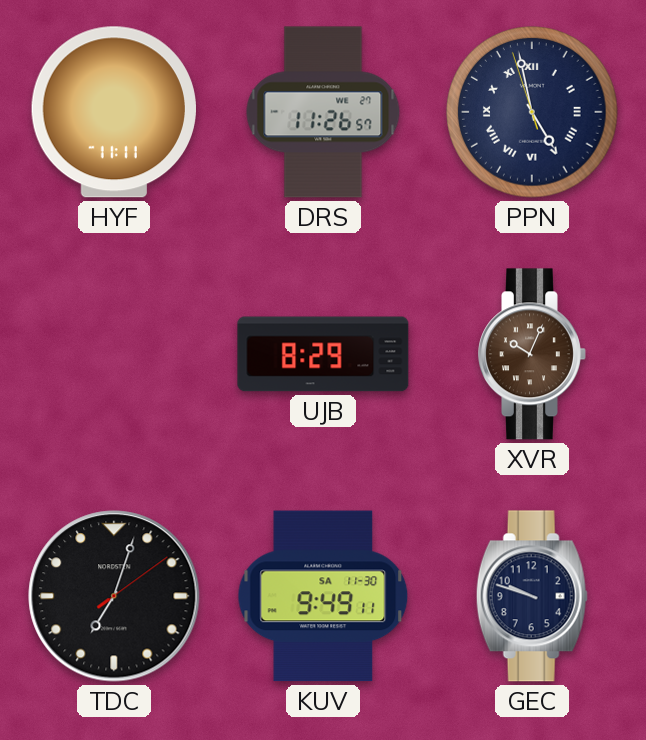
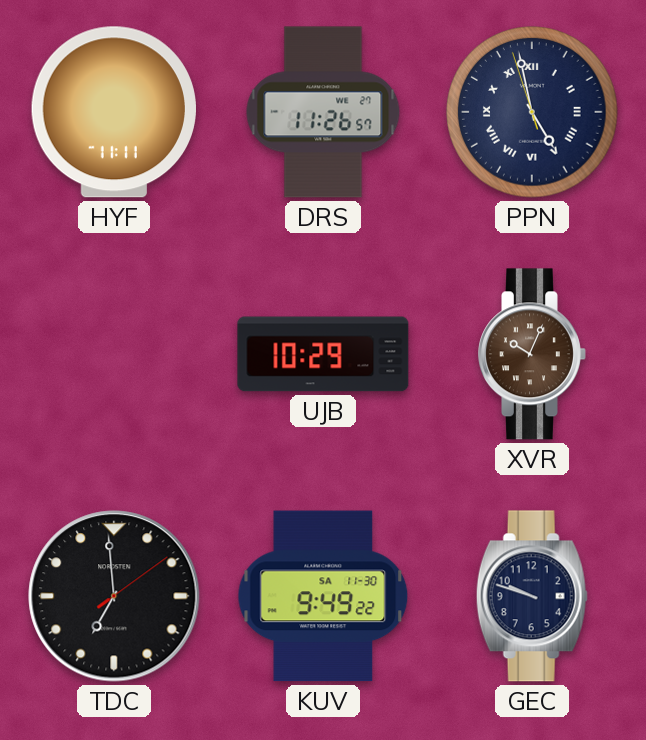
UJB: 8:29 -> 10:29
TDC: 7:03 -> 6:59
KUV: 9:49:11 -> 9:49:22
